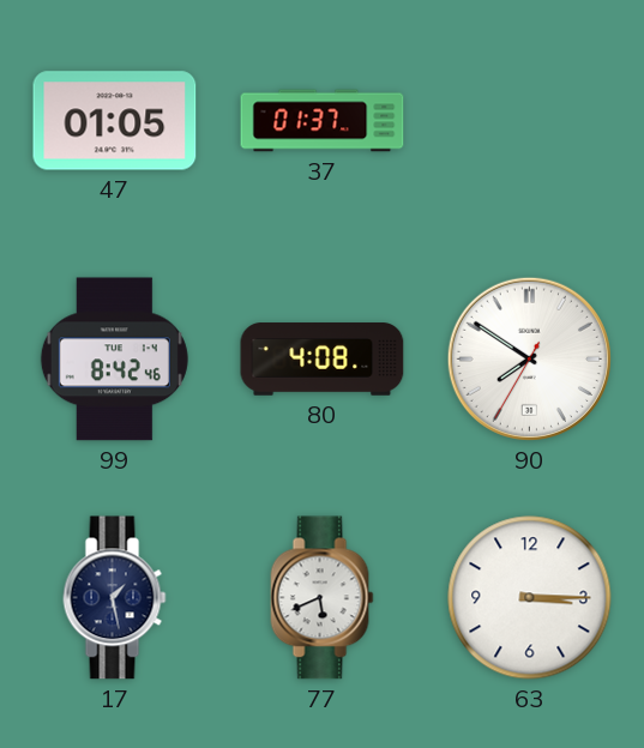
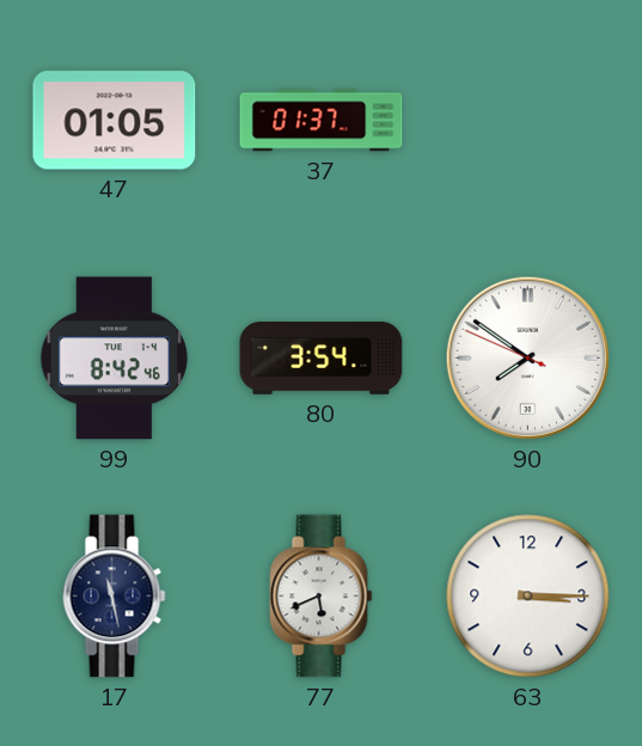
80: 4:08 -> 3:54
90: 7:50:35 -> 7:50:49
17: 1:28 -> 11:28
